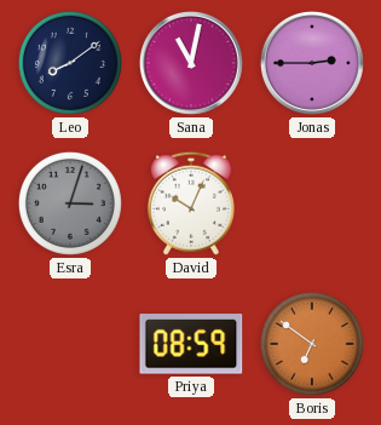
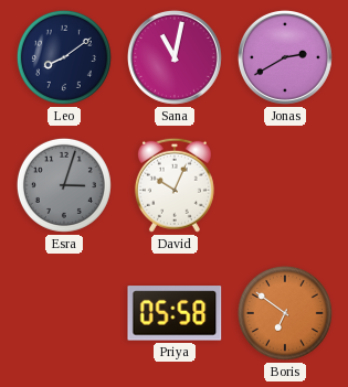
Jonas: 2:45 -> 2:40
Priya: 08:59 -> 05:58
